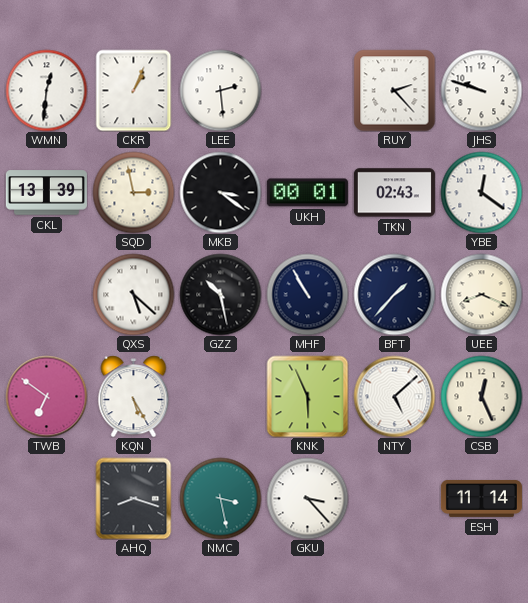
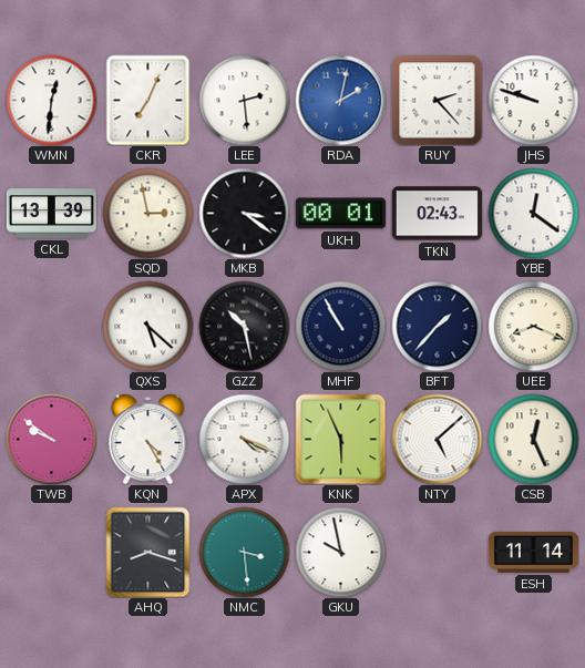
CKR: 1:04 -> 7:04
RDA: none -> 2:02
TWB: 6:51 -> 9:51
KQN: 5:25 -> 4:25
APX: none -> 4:19
NMC: 3:28 -> 3:29
GKU: 3:23 -> 9:58
